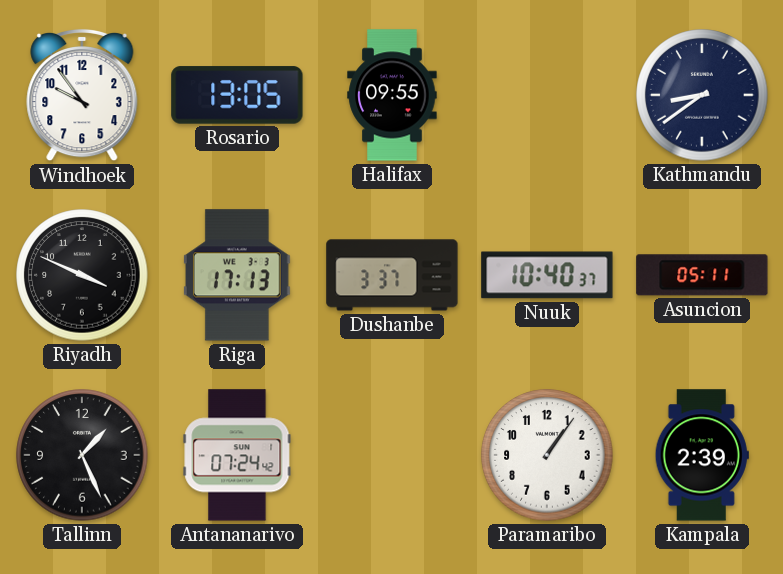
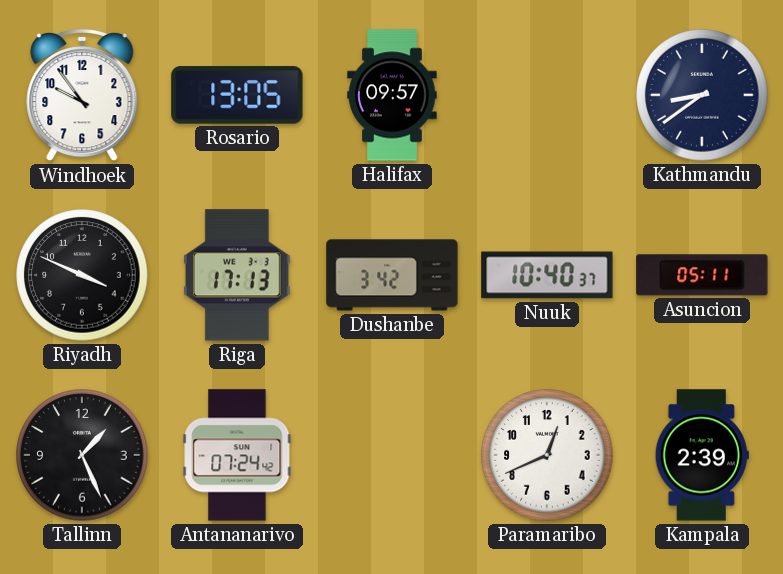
Halifax: 09:55 -> 09:57
Dushanbe: 3:37 -> 3:42
Paramaribo: 1:06 -> 12:41
